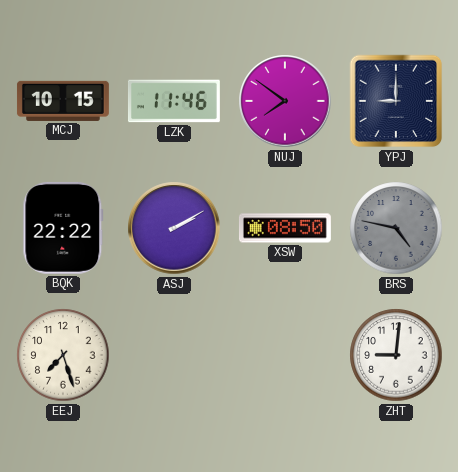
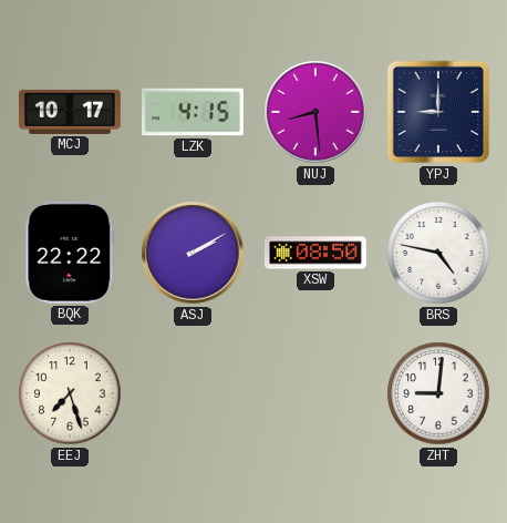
MCJ: 10:15 -> 10:17
LZK: 11:46 -> 4:15
NUJ: 7:51 -> 8:29
BRS dial: grey -> white
